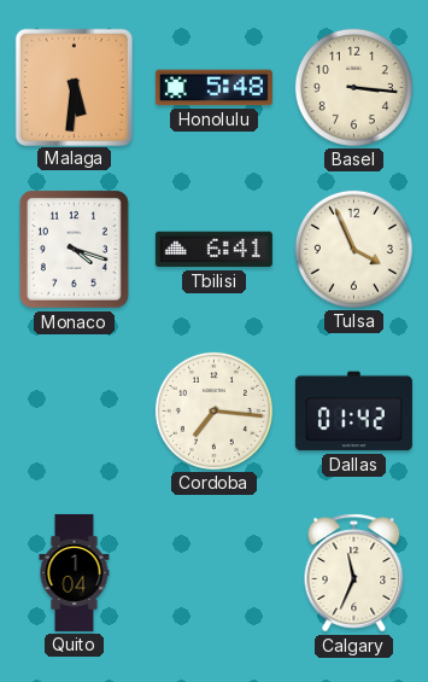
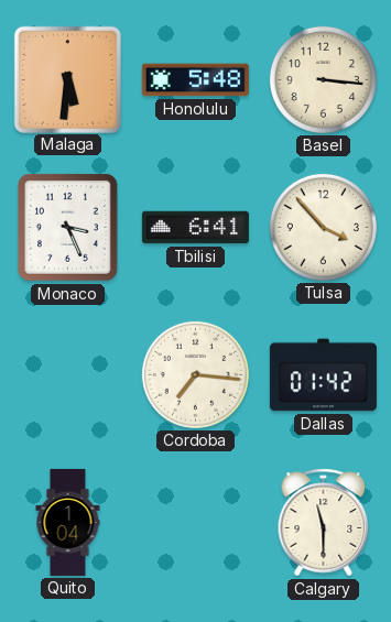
Monaco: 4:18 -> 3:26
Tulsa: 3:56 -> 3:53
Calgary: 11:34 -> 11:30
